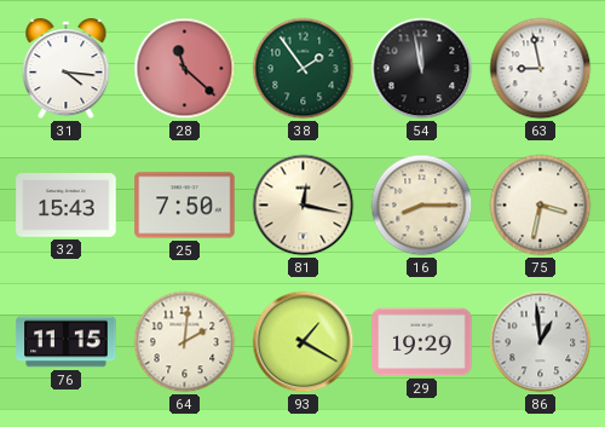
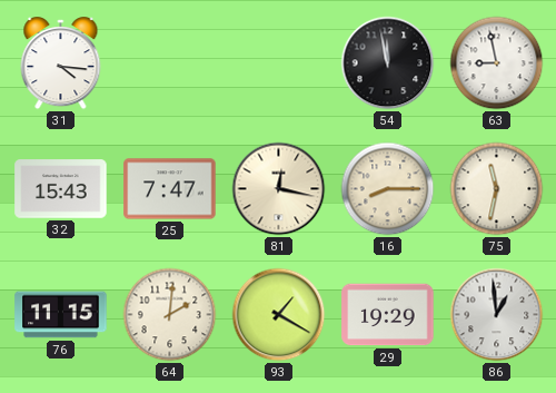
28: 11:22 -> none
38: 1:54 -> none
25: 7:50 -> 7:47
75: 3:32 -> 11:32
